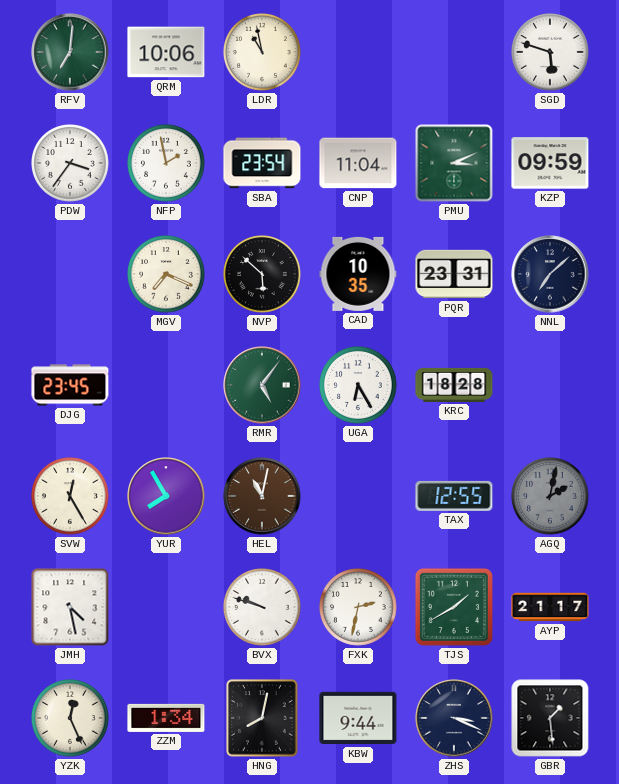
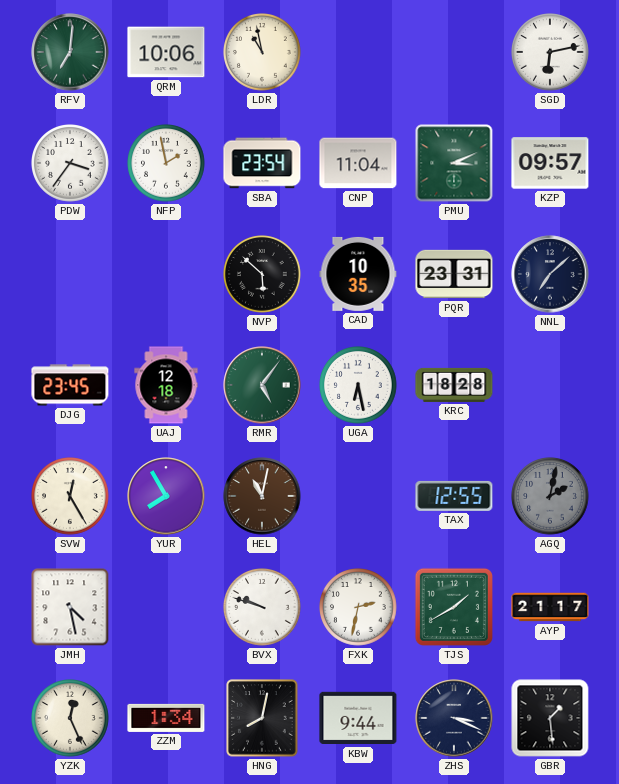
SGD: 5:48 -> 6:13
KZP: 09:59 -> 09:57
MGV: 7:19 -> none
UAJ: none -> 12:18
UGA: 6:25 -> 6:28
